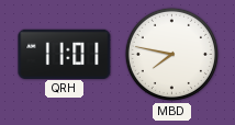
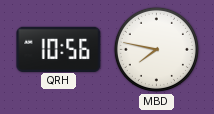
QRH: 11:01 -> 10:56
